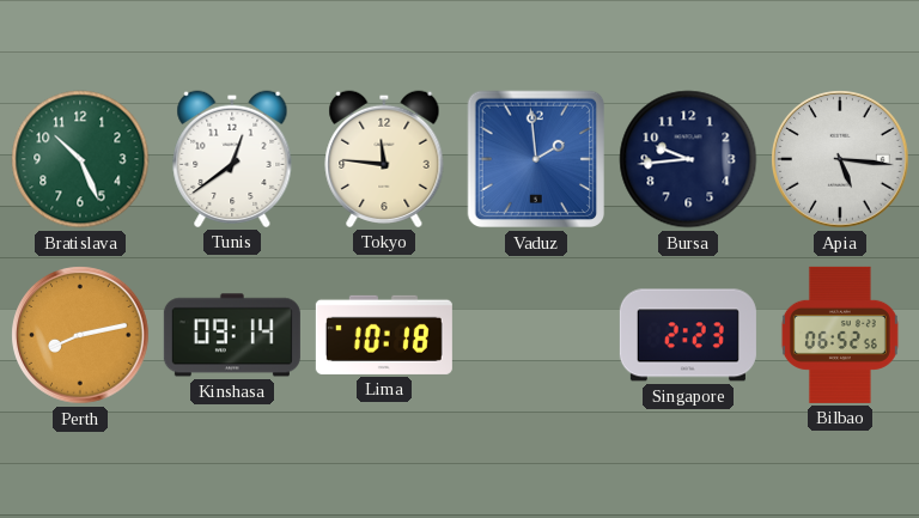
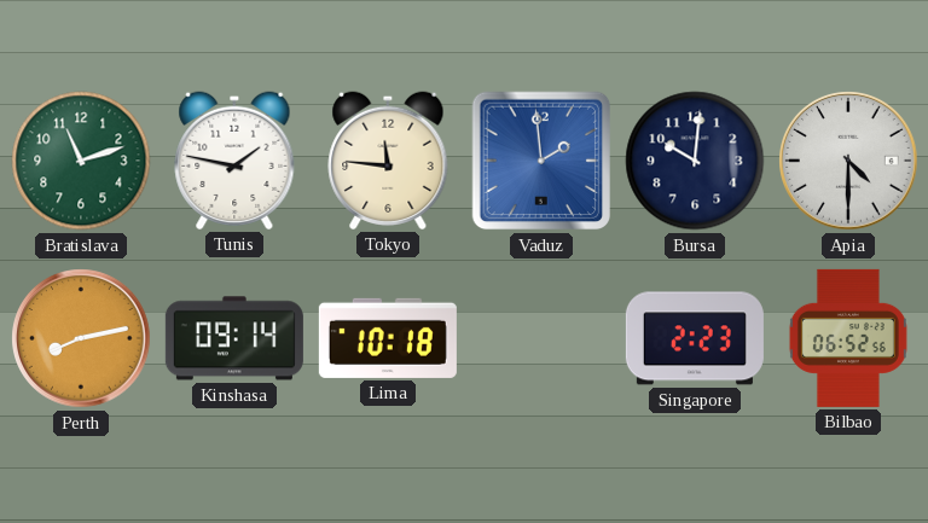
Bratislava: 10:26 -> 11:12
Tunis: 12:39 -> 1:47
Bursa: 9:44 -> 10:01
Apia: 5:16 -> 4:30
